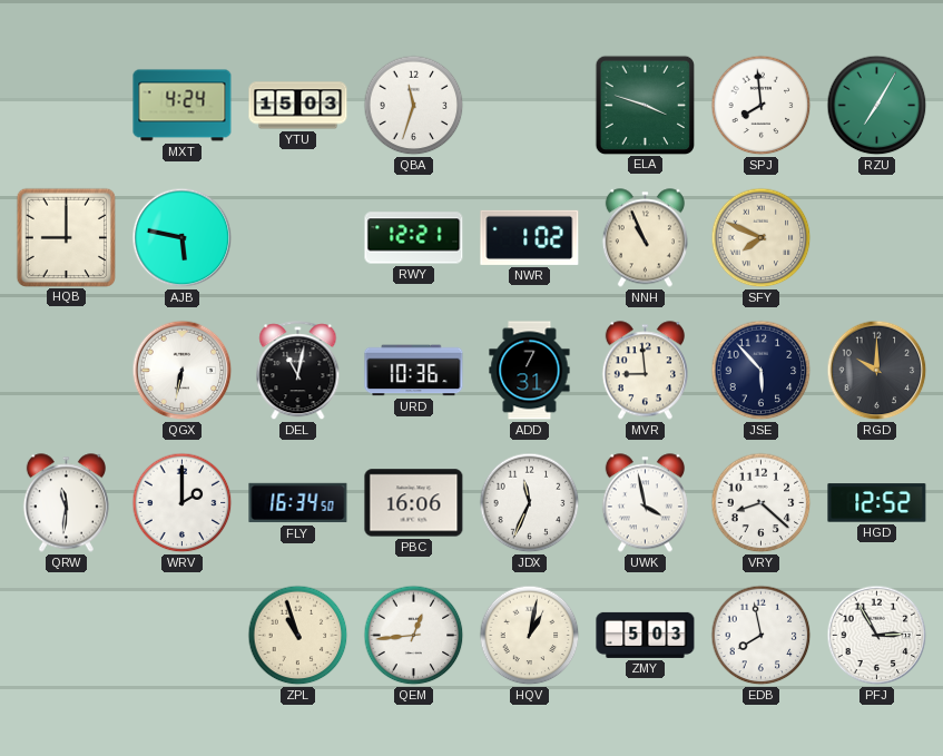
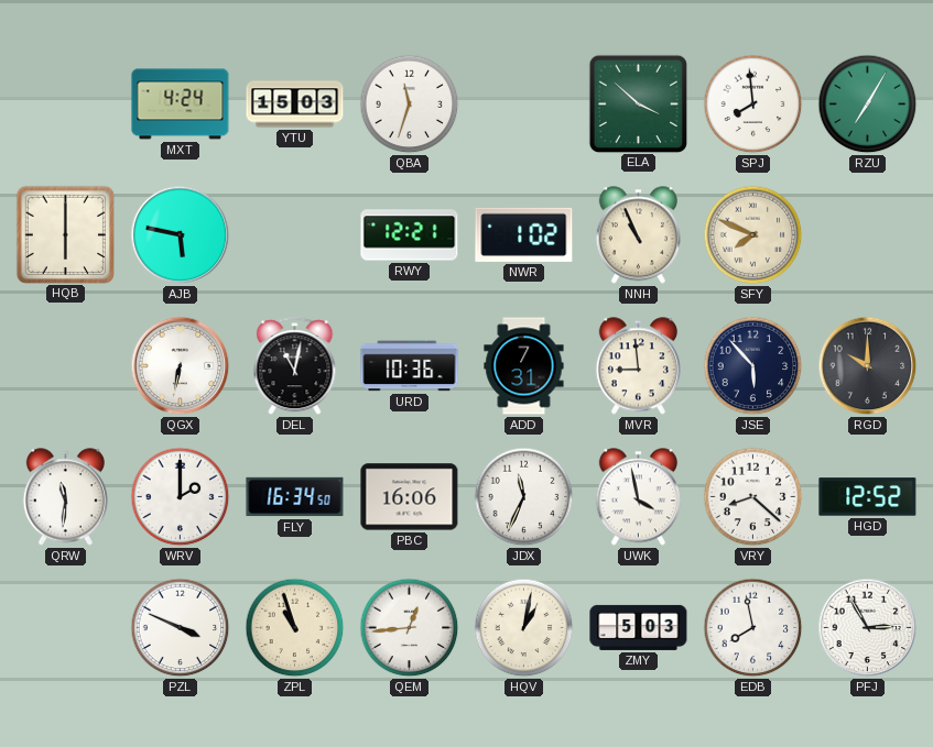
ELA: 3:48 -> 3:52
HQB: 9:00 -> 6:00
PZL: none -> 3:49
